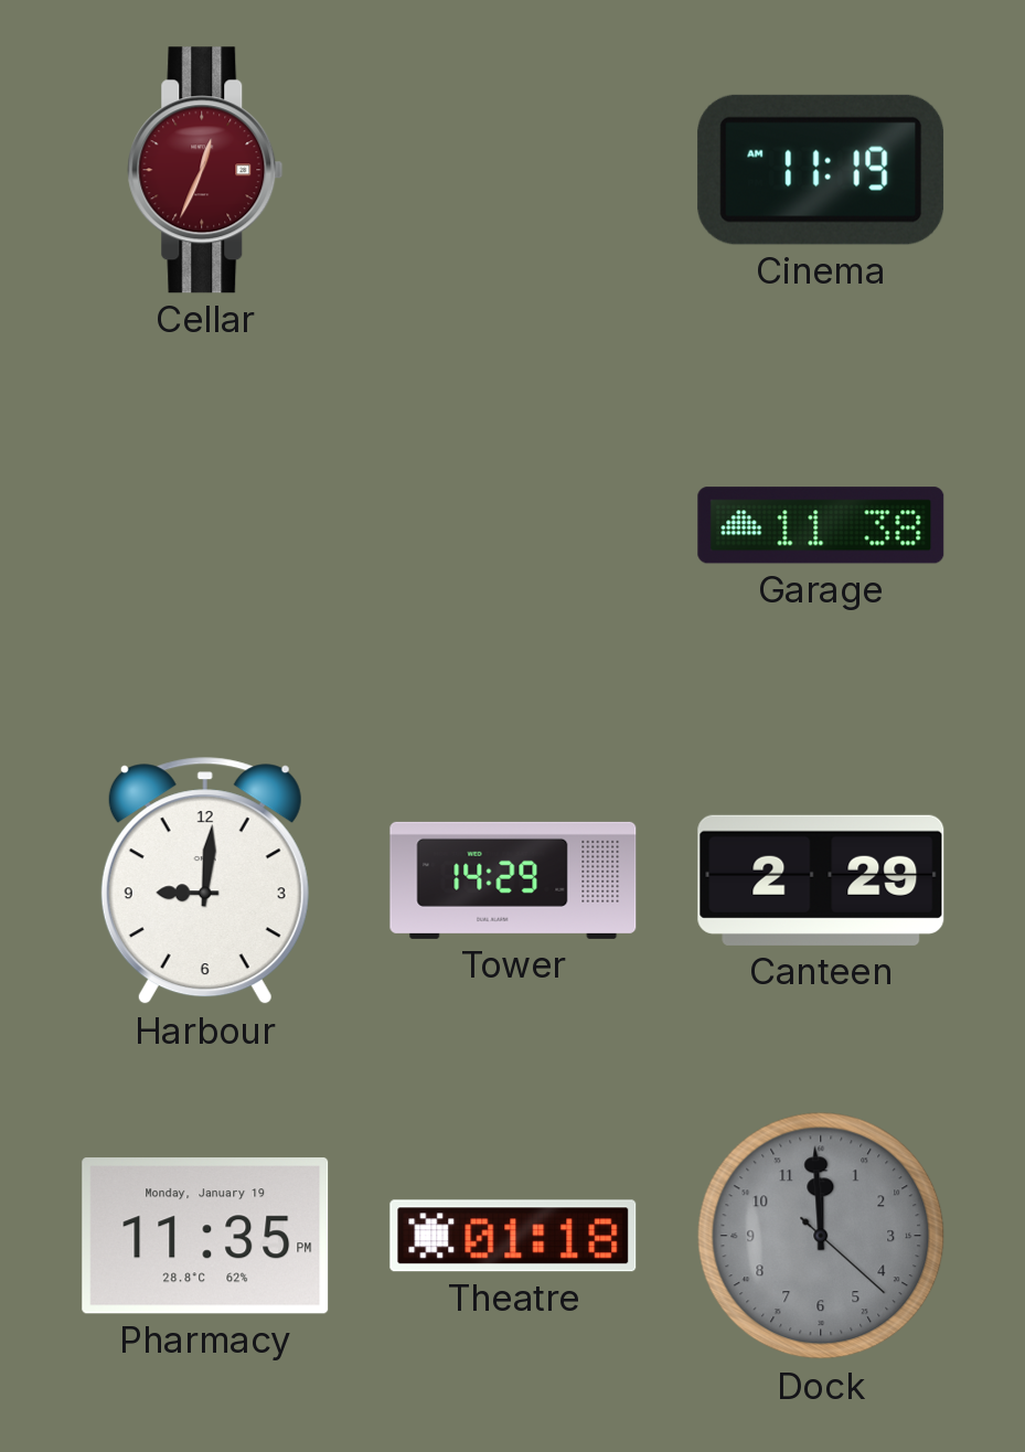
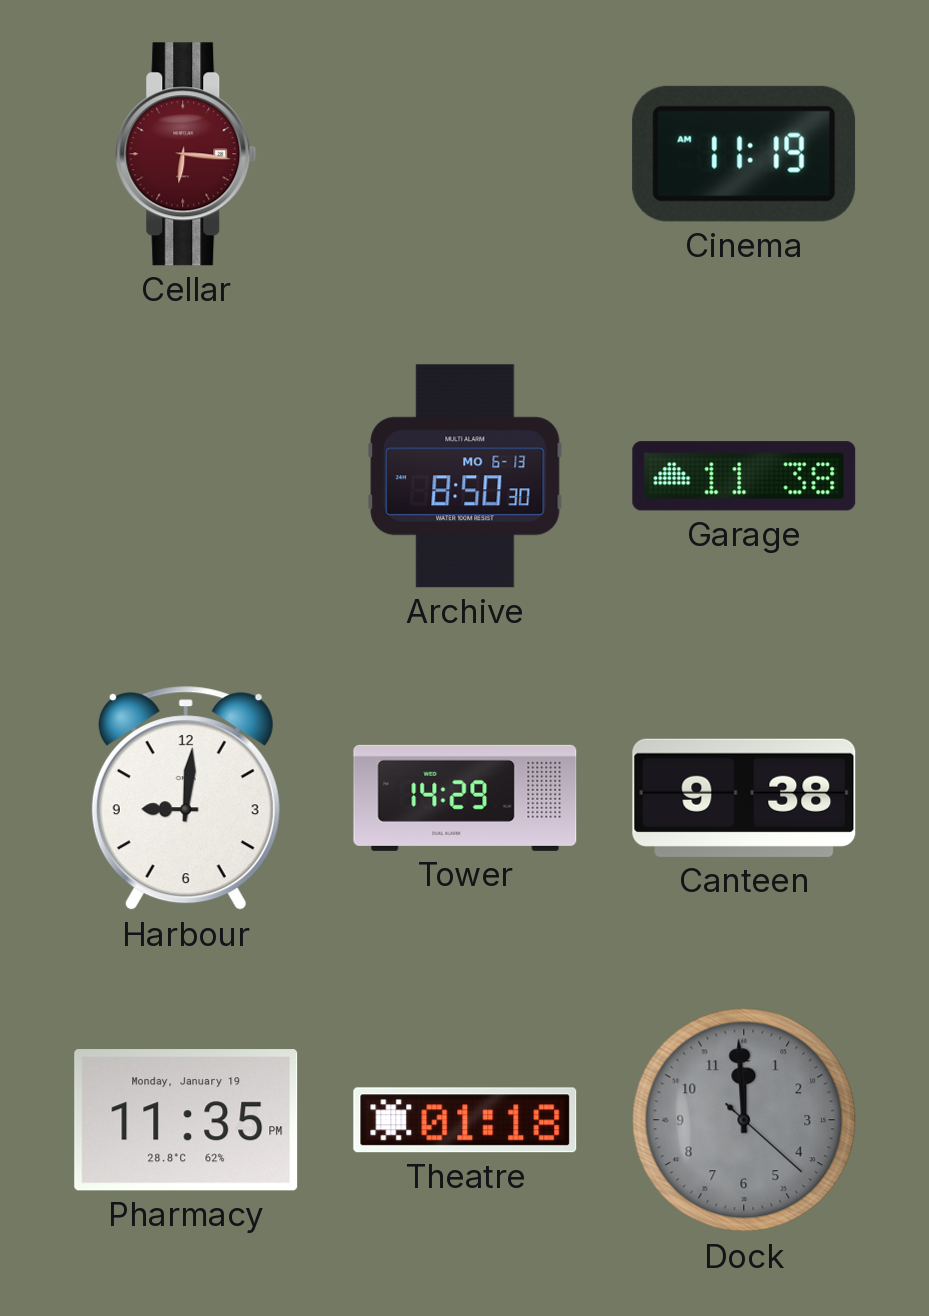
Cellar: 12:34 -> 6:16
Archive: none -> 8:50
Canteen: 2:29 -> 9:38
